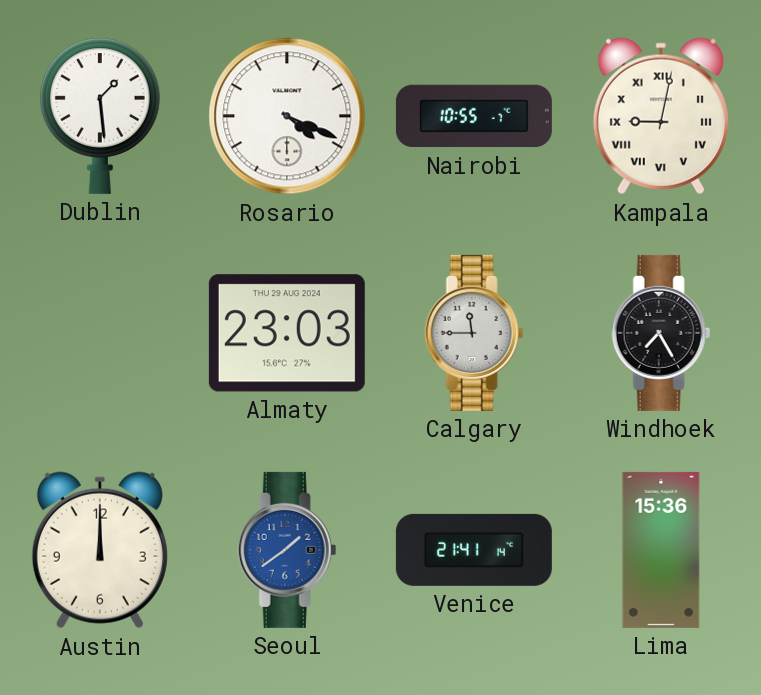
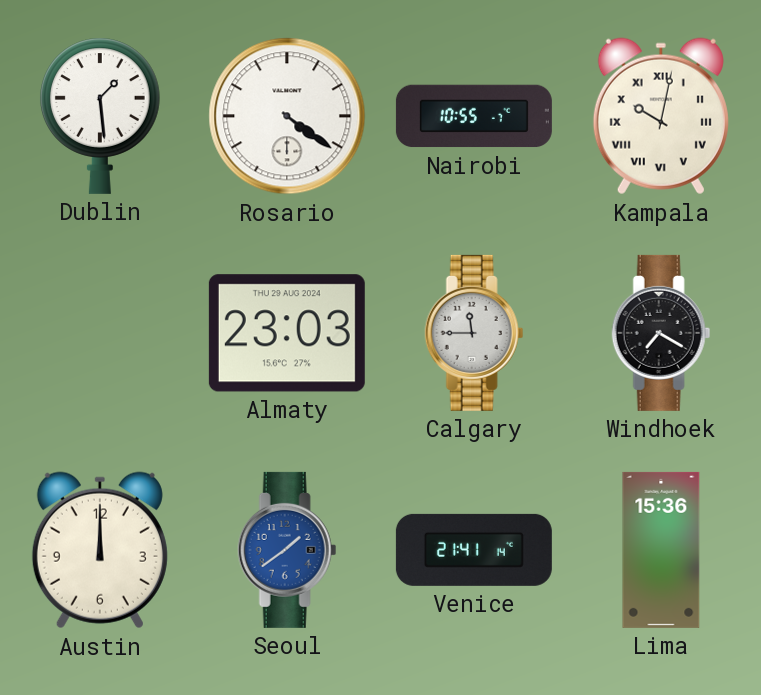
Rosario: 4:19 -> 4:21
Kampala: 9:02 -> 10:02
Windhoek: 7:25 -> 7:20
